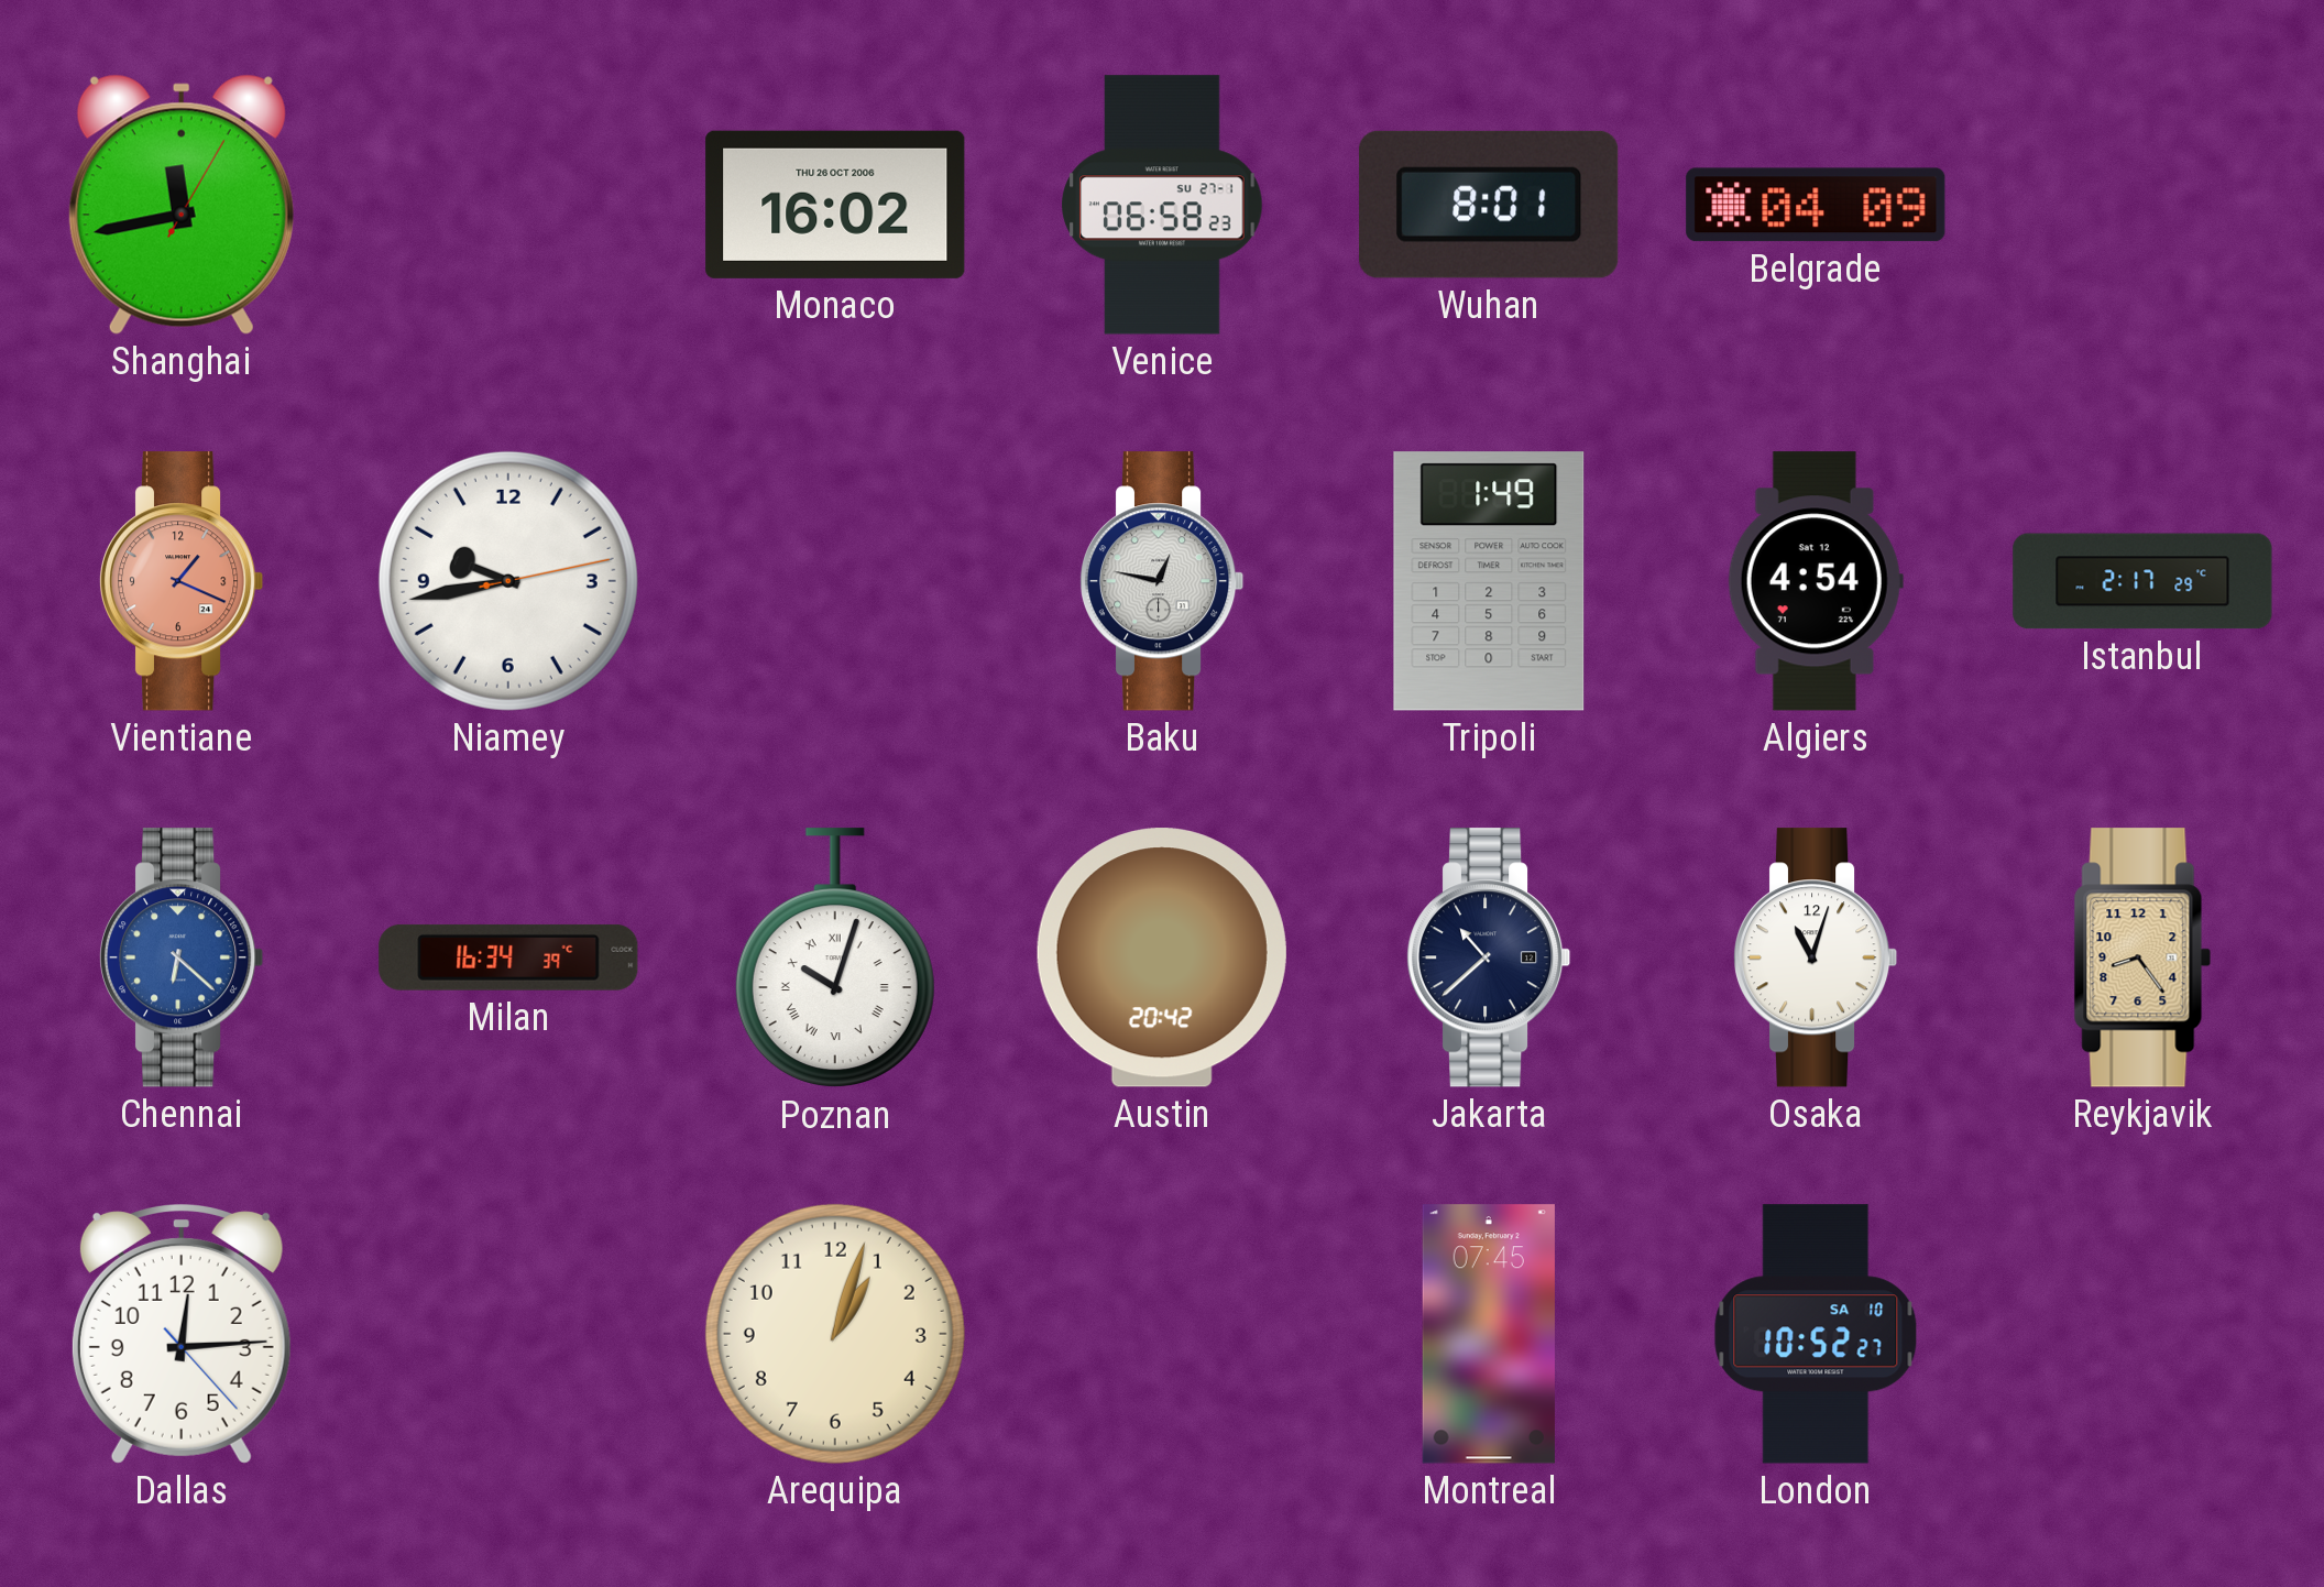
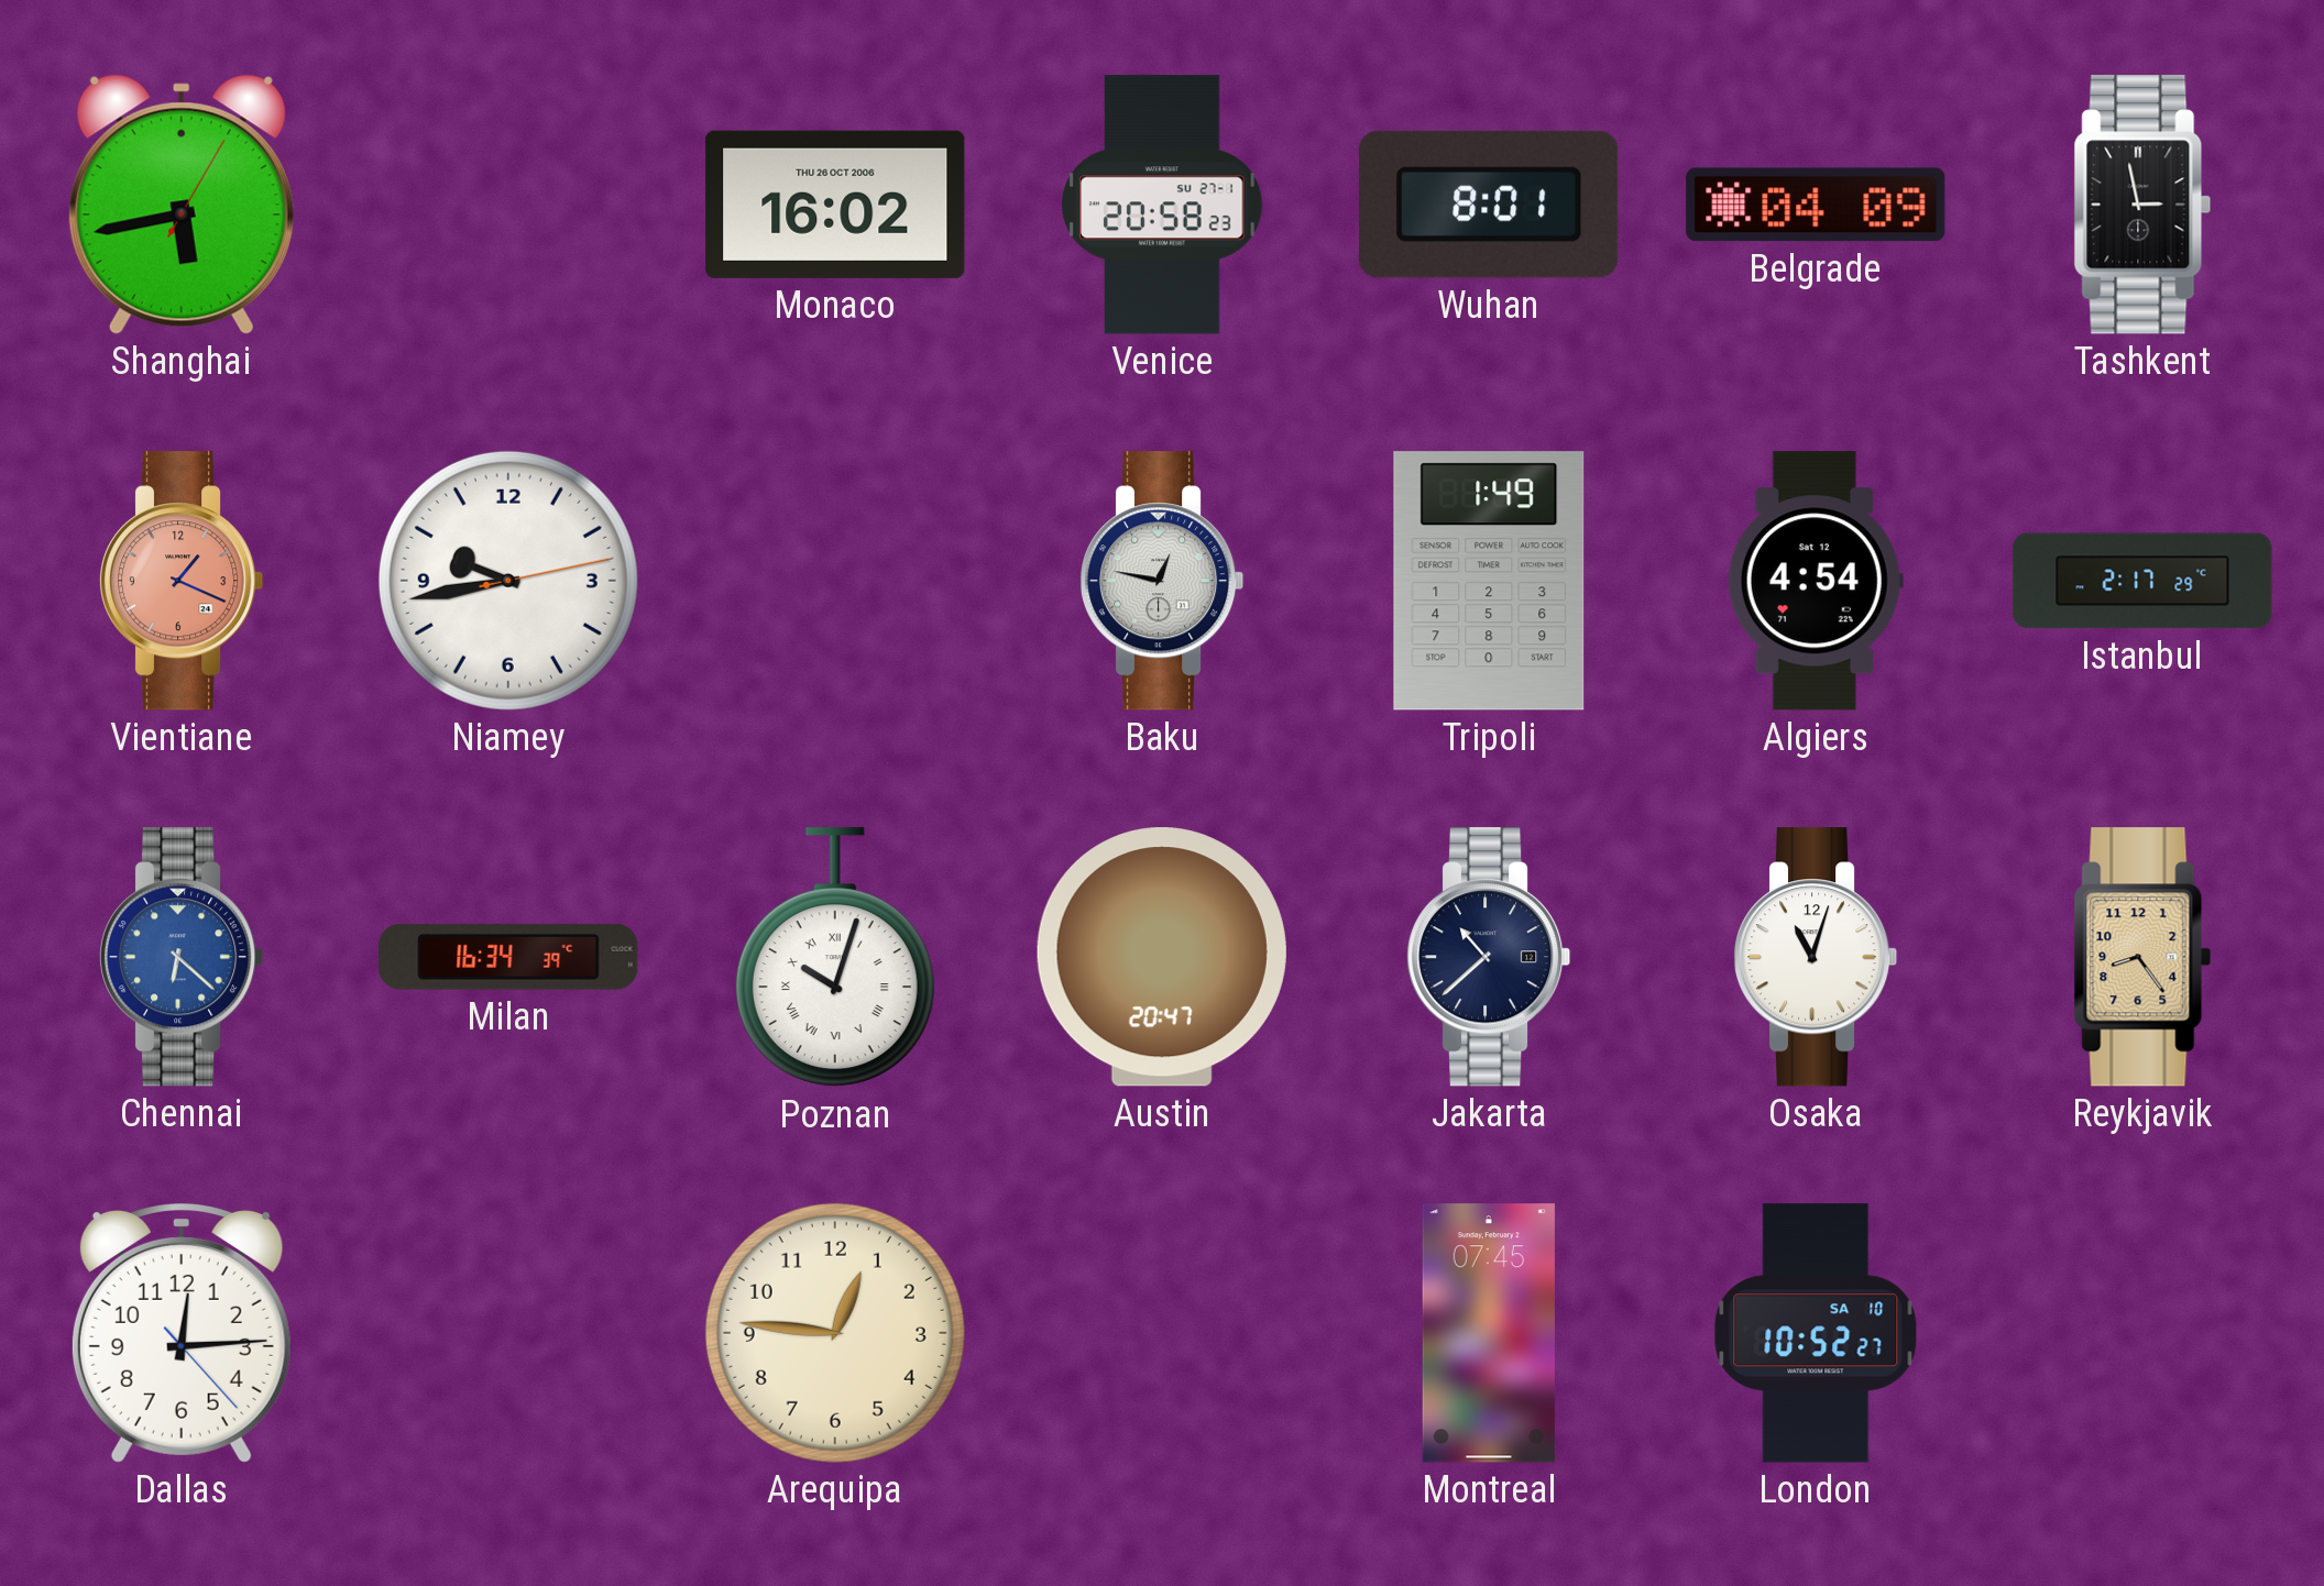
Shanghai: 11:43 -> 5:43
Venice: 06:58 -> 20:58
Tashkent: none -> 2:58
Austin: 20:42 -> 20:47
Arequipa: 1:03 -> 12:46
